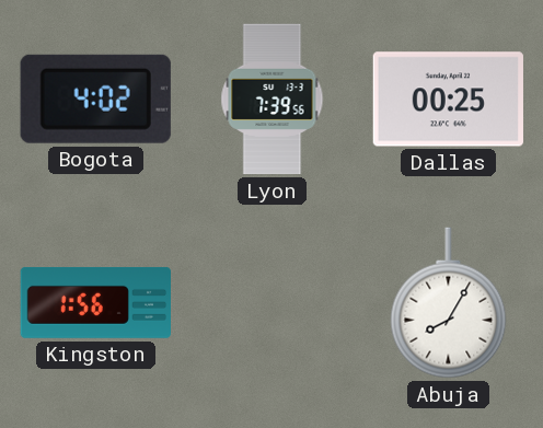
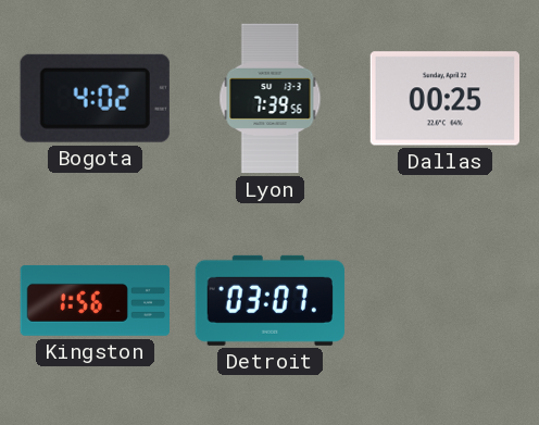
Detroit: none -> 03:07
Abuja: 8:05 -> none
